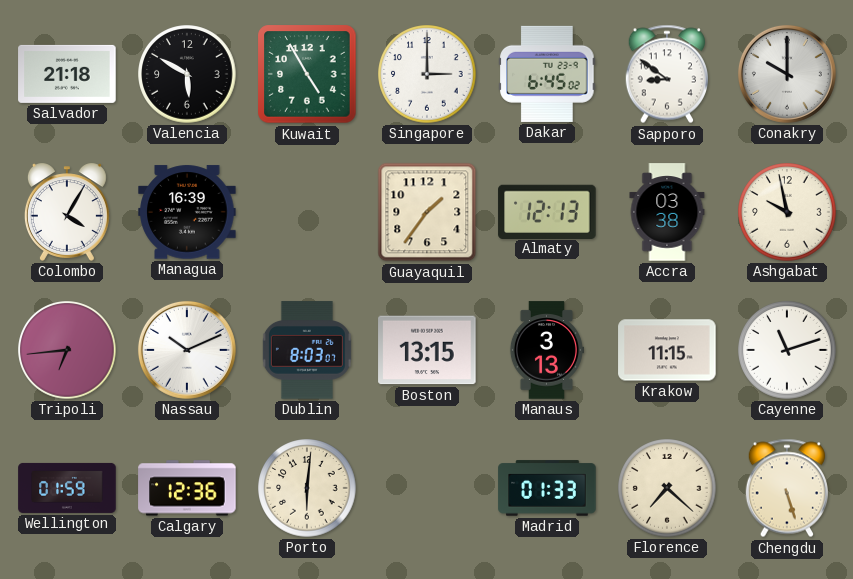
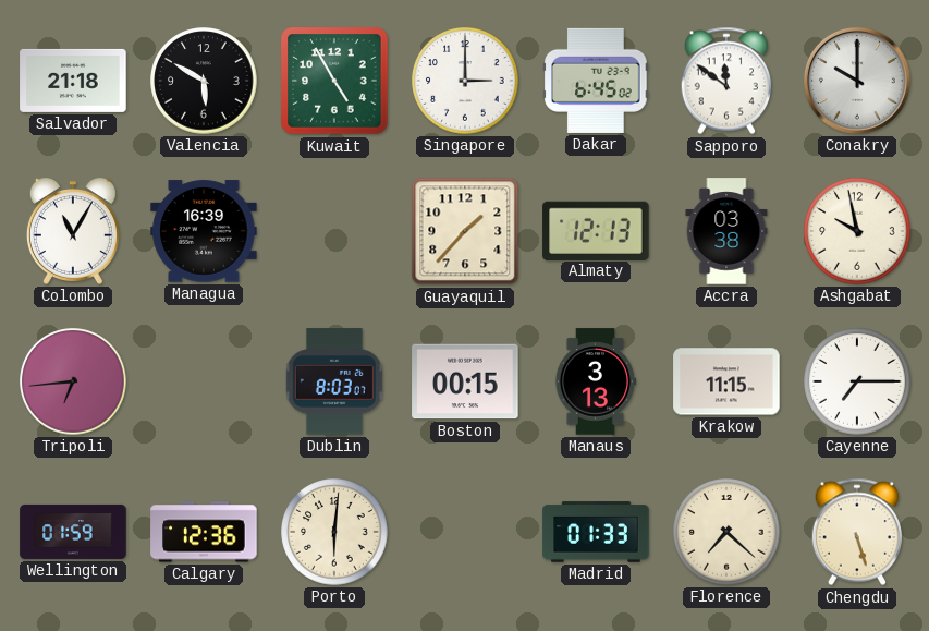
Sapporo: 8:51 -> 11:51
Colombo: 4:05 -> 11:05
Guayaquil: 1:36 -> 1:37
Nassau: 10:11 -> none
Boston: 13:15 -> 00:15
Cayenne: 11:12 -> 7:15
